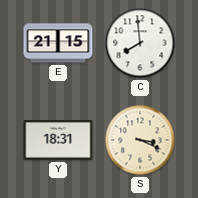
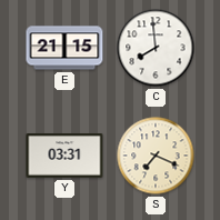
Y: 18:31 -> 03:31
S: 3:19 -> 7:19
